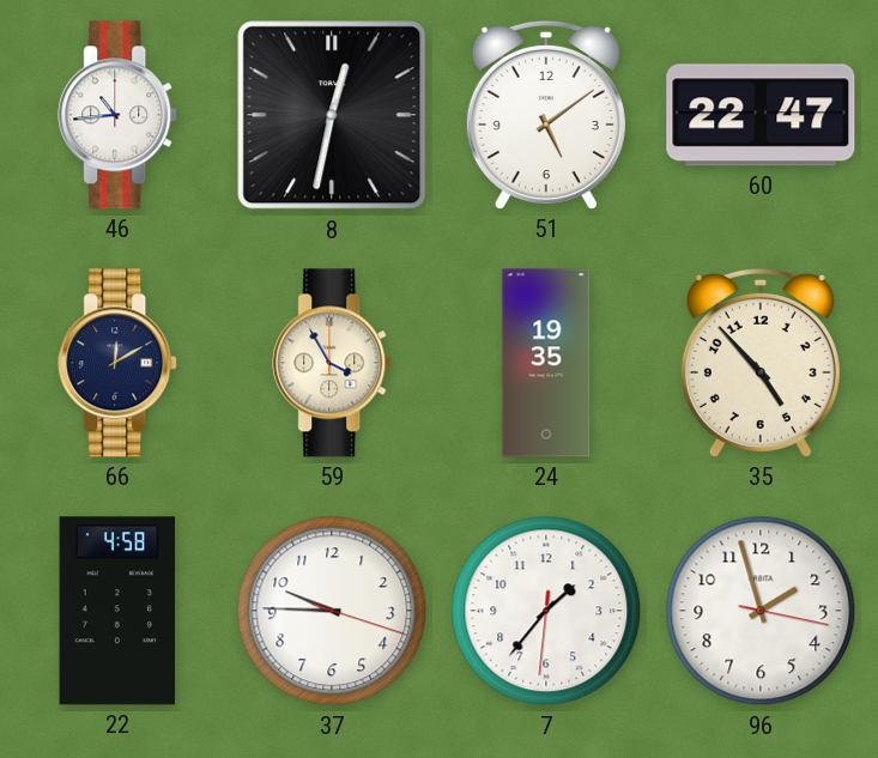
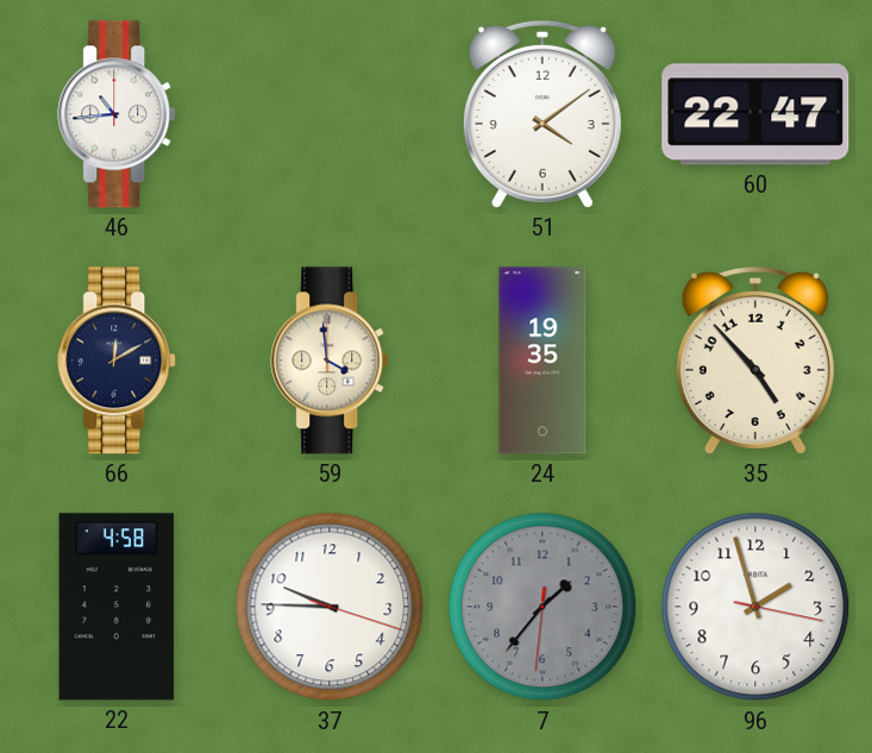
8: 12:32 -> none
51: 5:09 -> 4:09
59: 3:55 -> 3:59
7 dial: white -> grey
